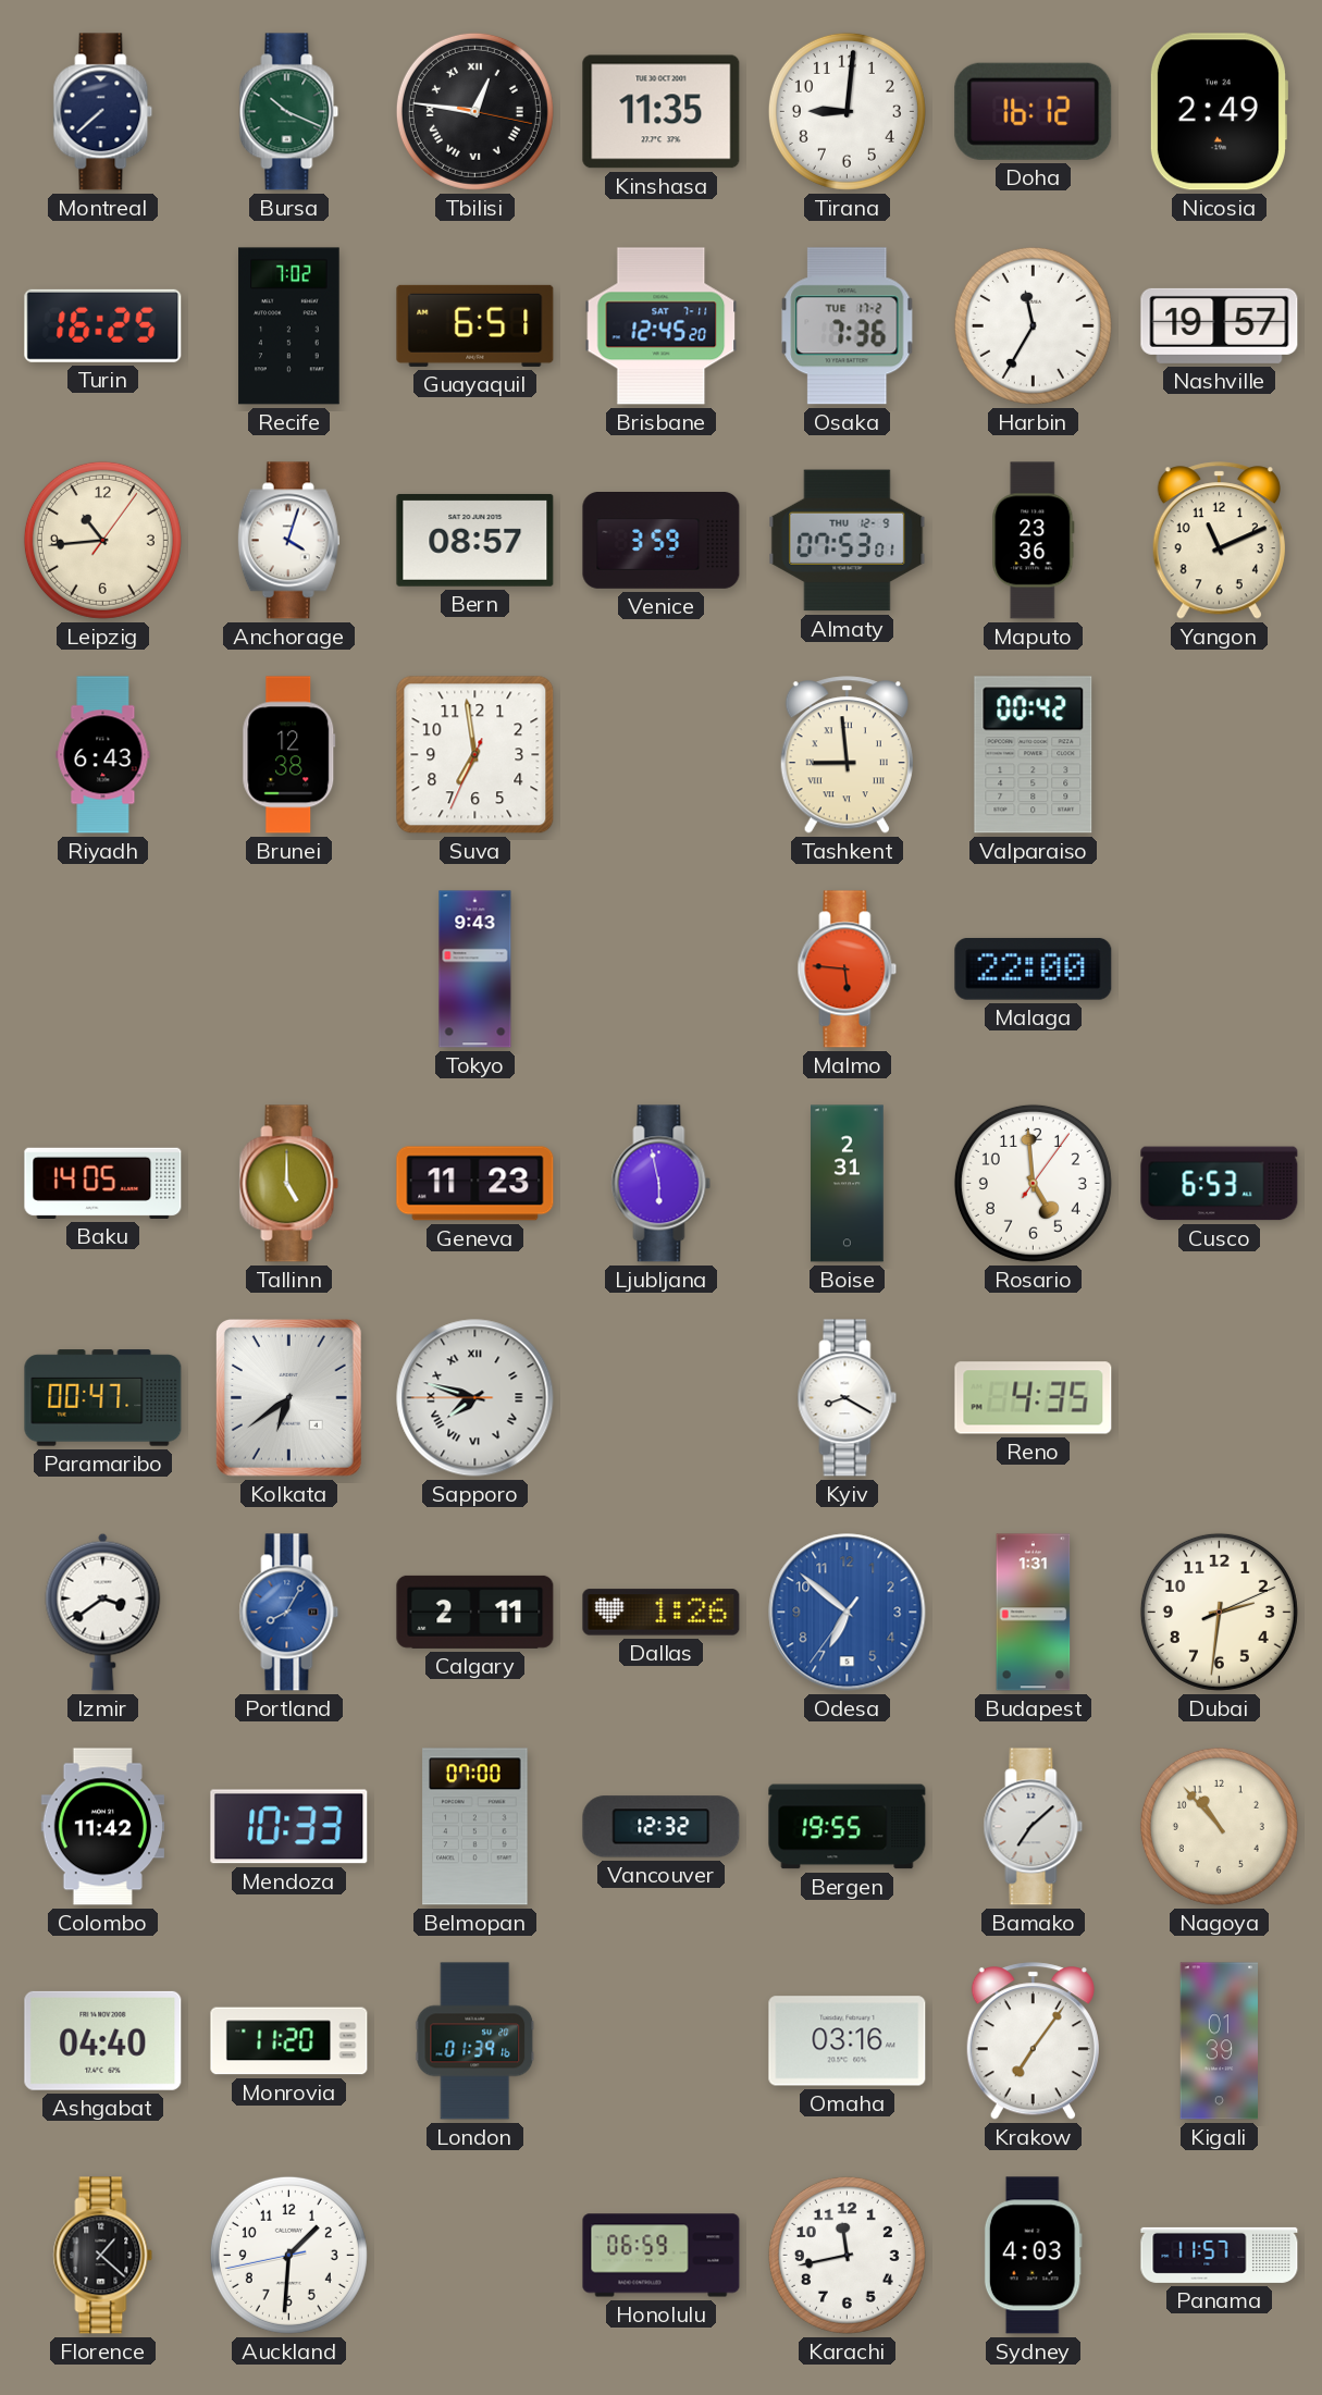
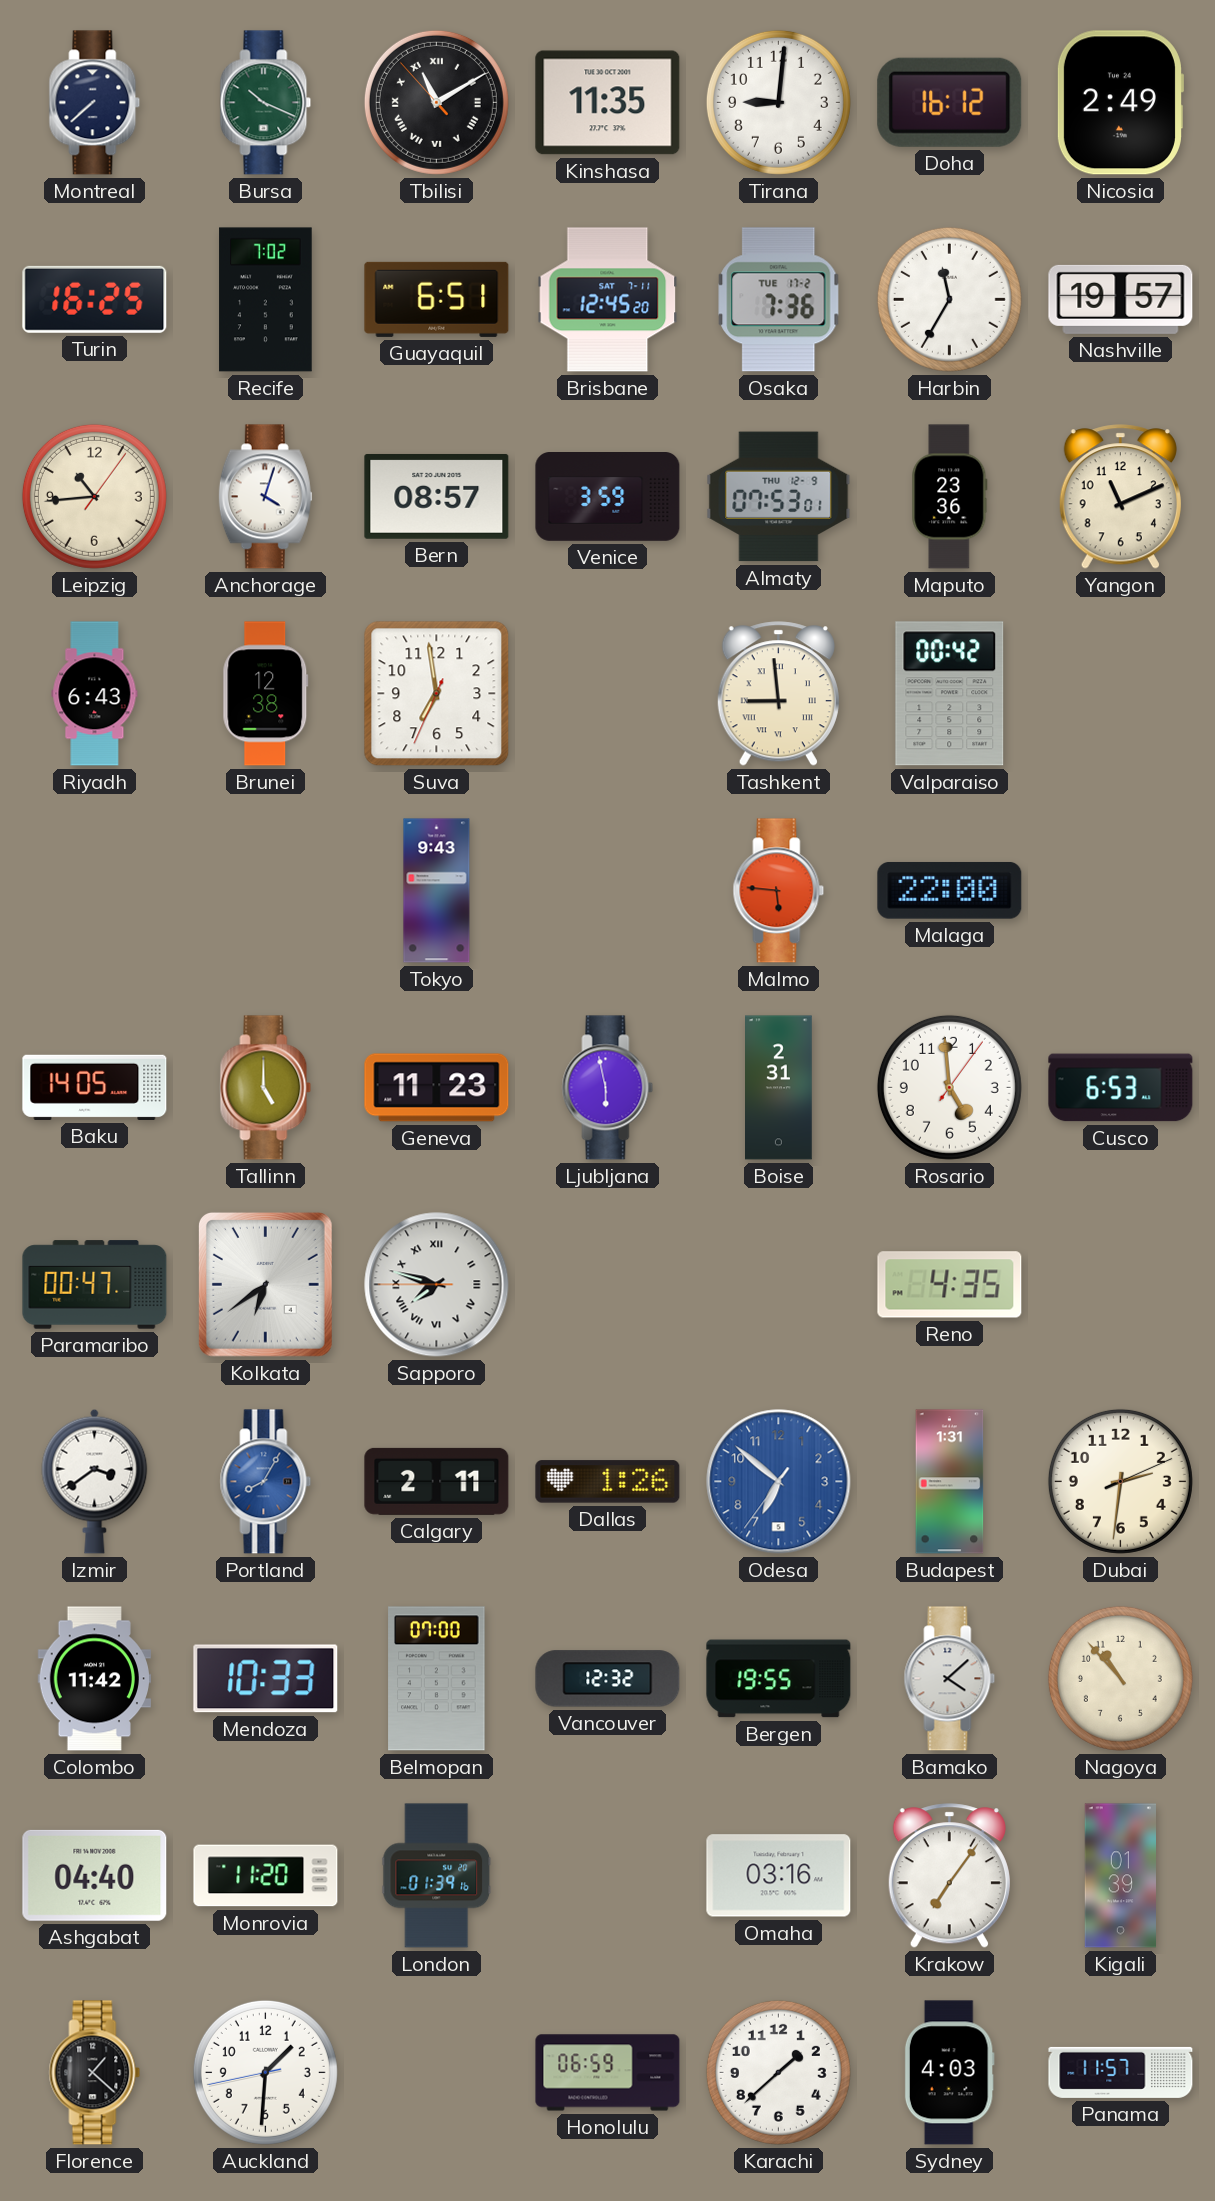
Tbilisi: 12:46 -> 11:09
Kyiv: 8:20 -> none
Bamako: 7:08 -> 4:08
Karachi: 11:43 -> 1:38
